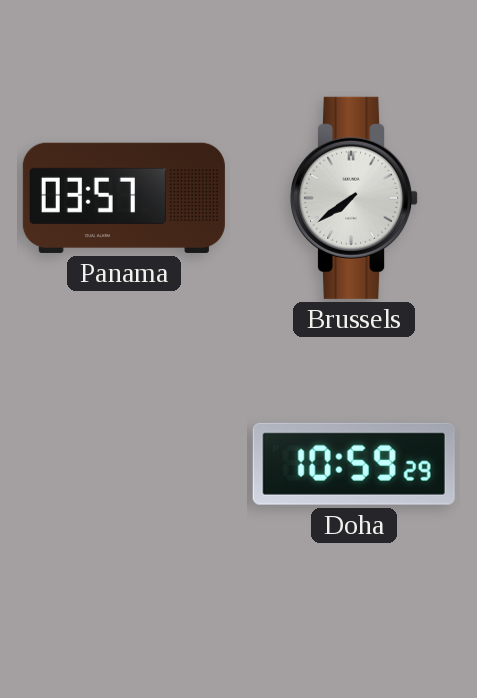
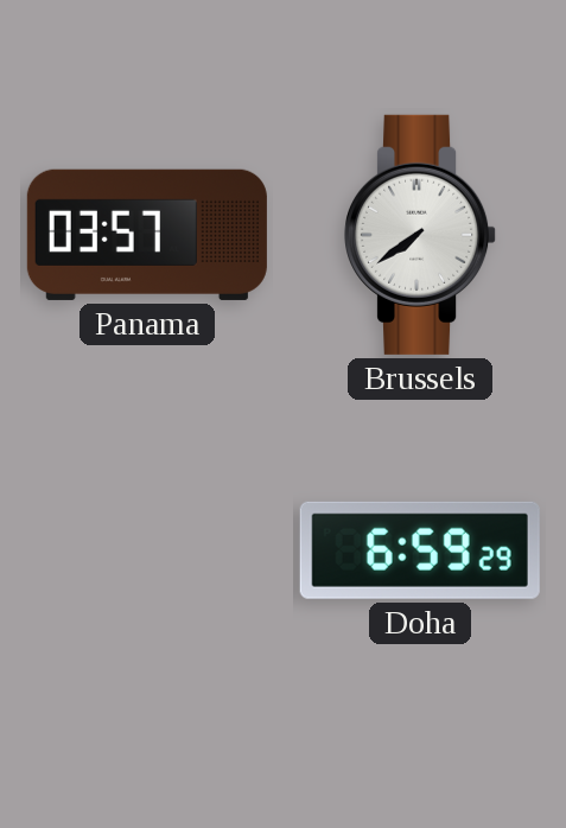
Doha: 10:59 -> 6:59
